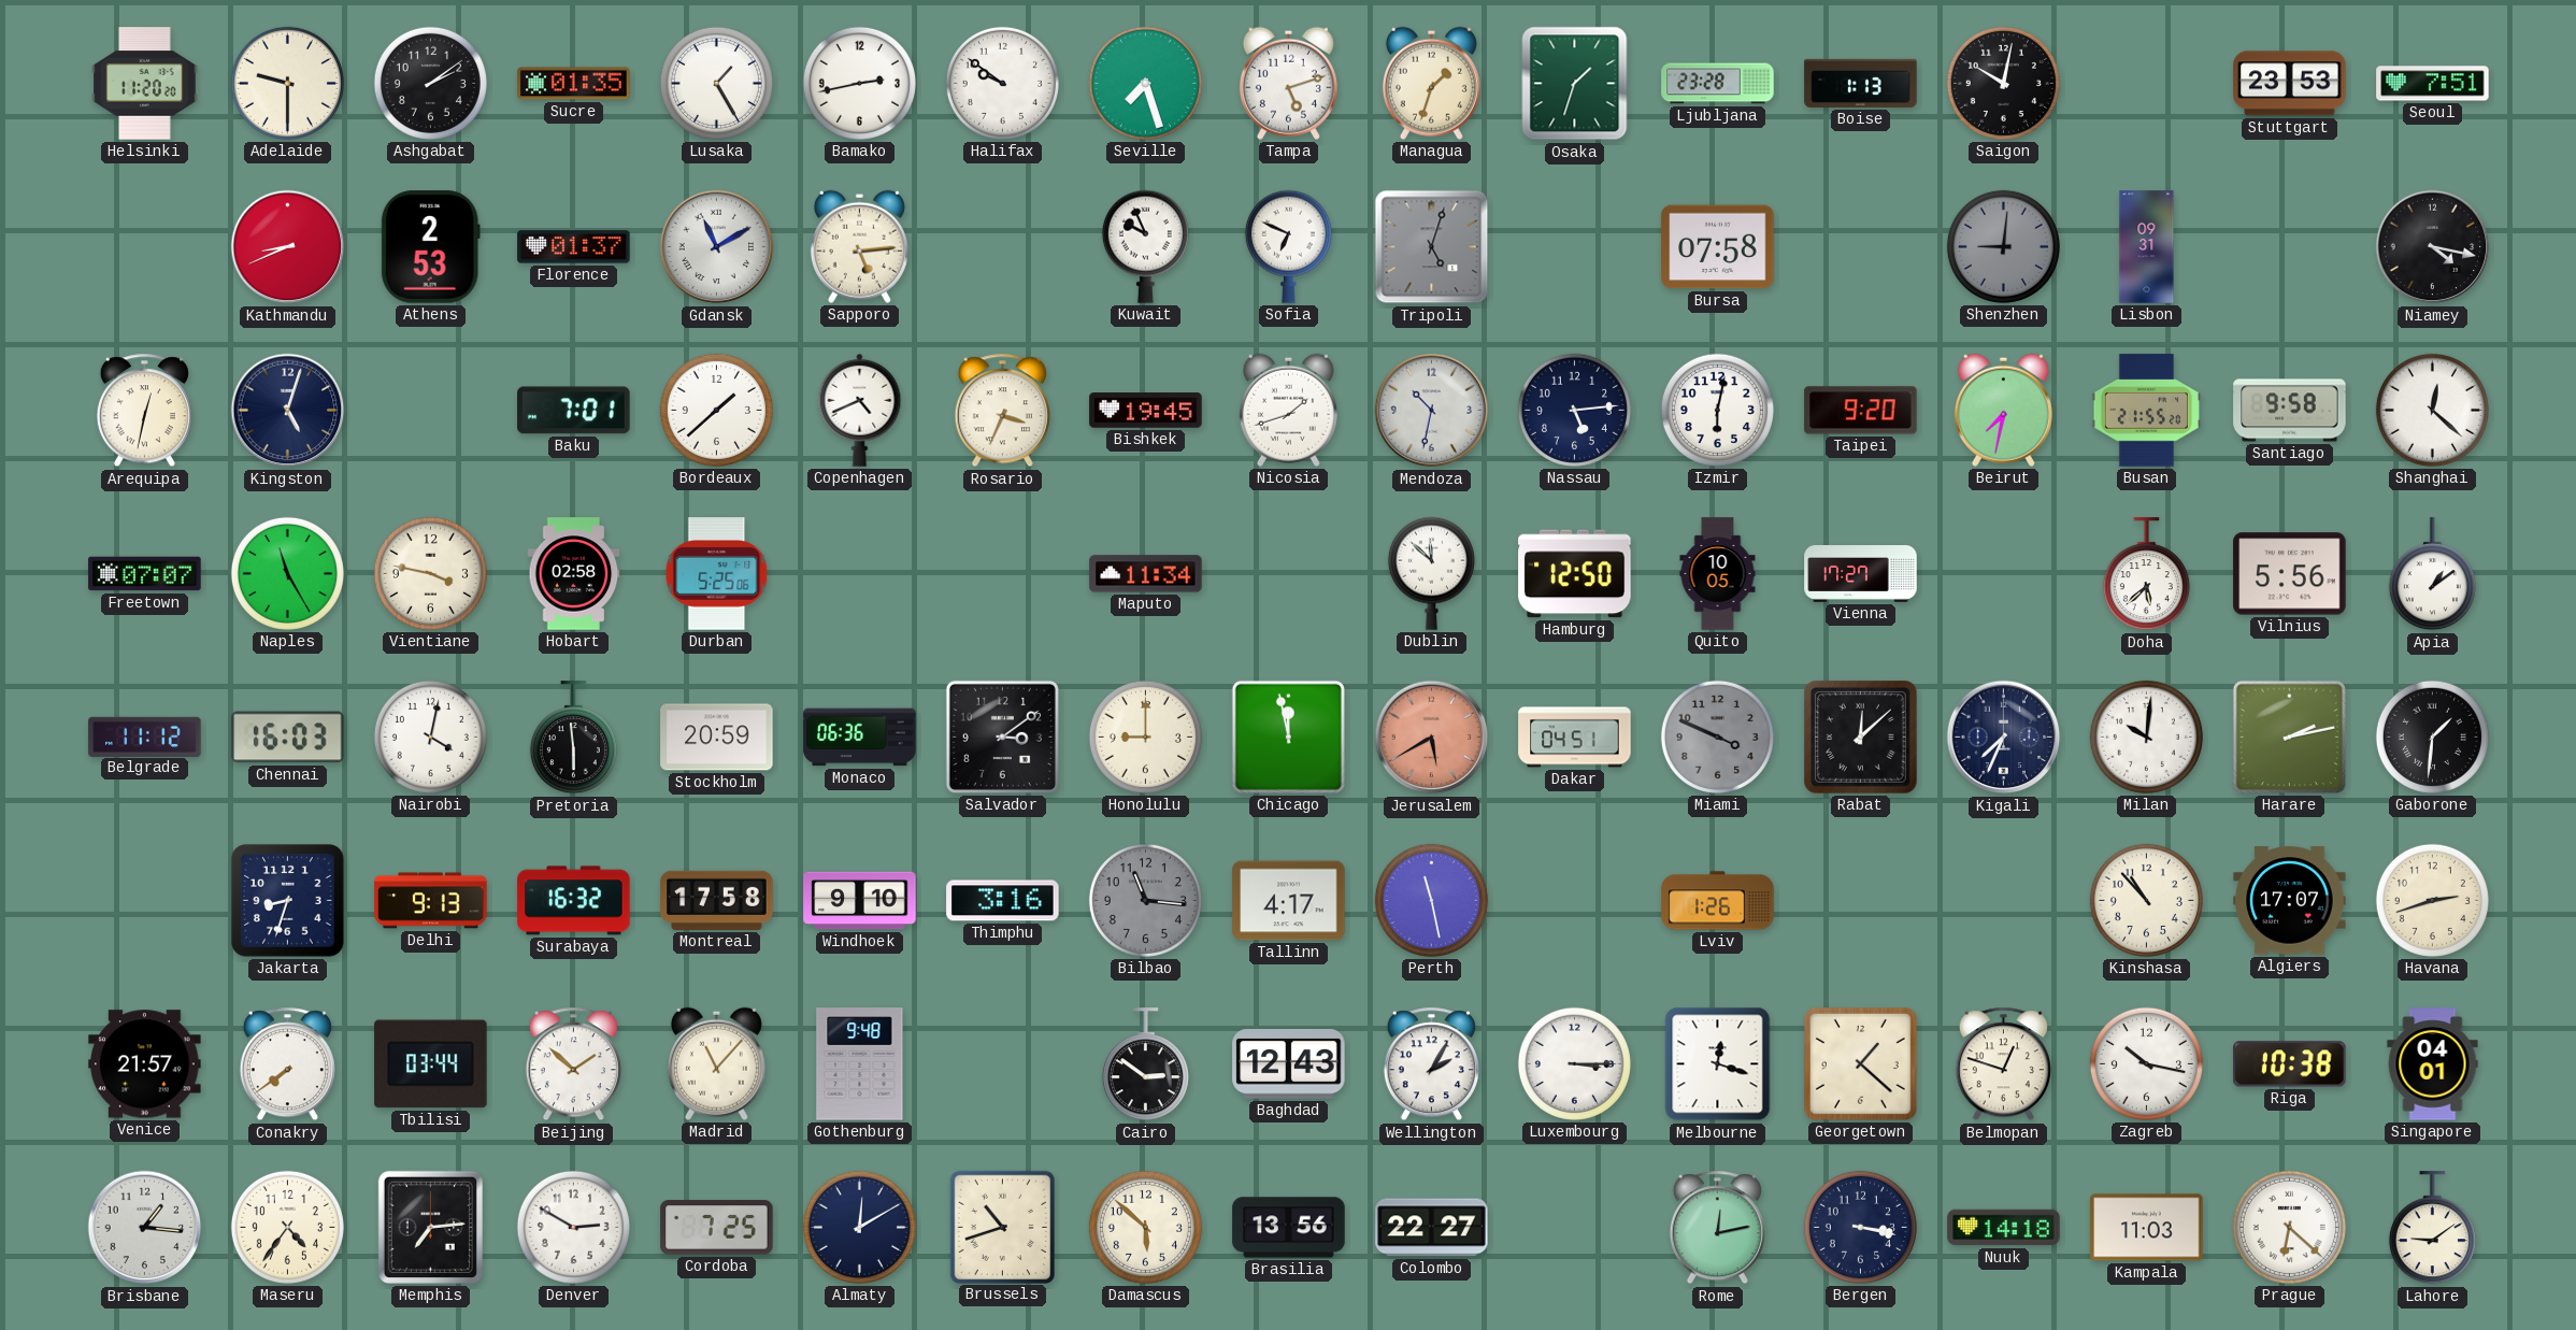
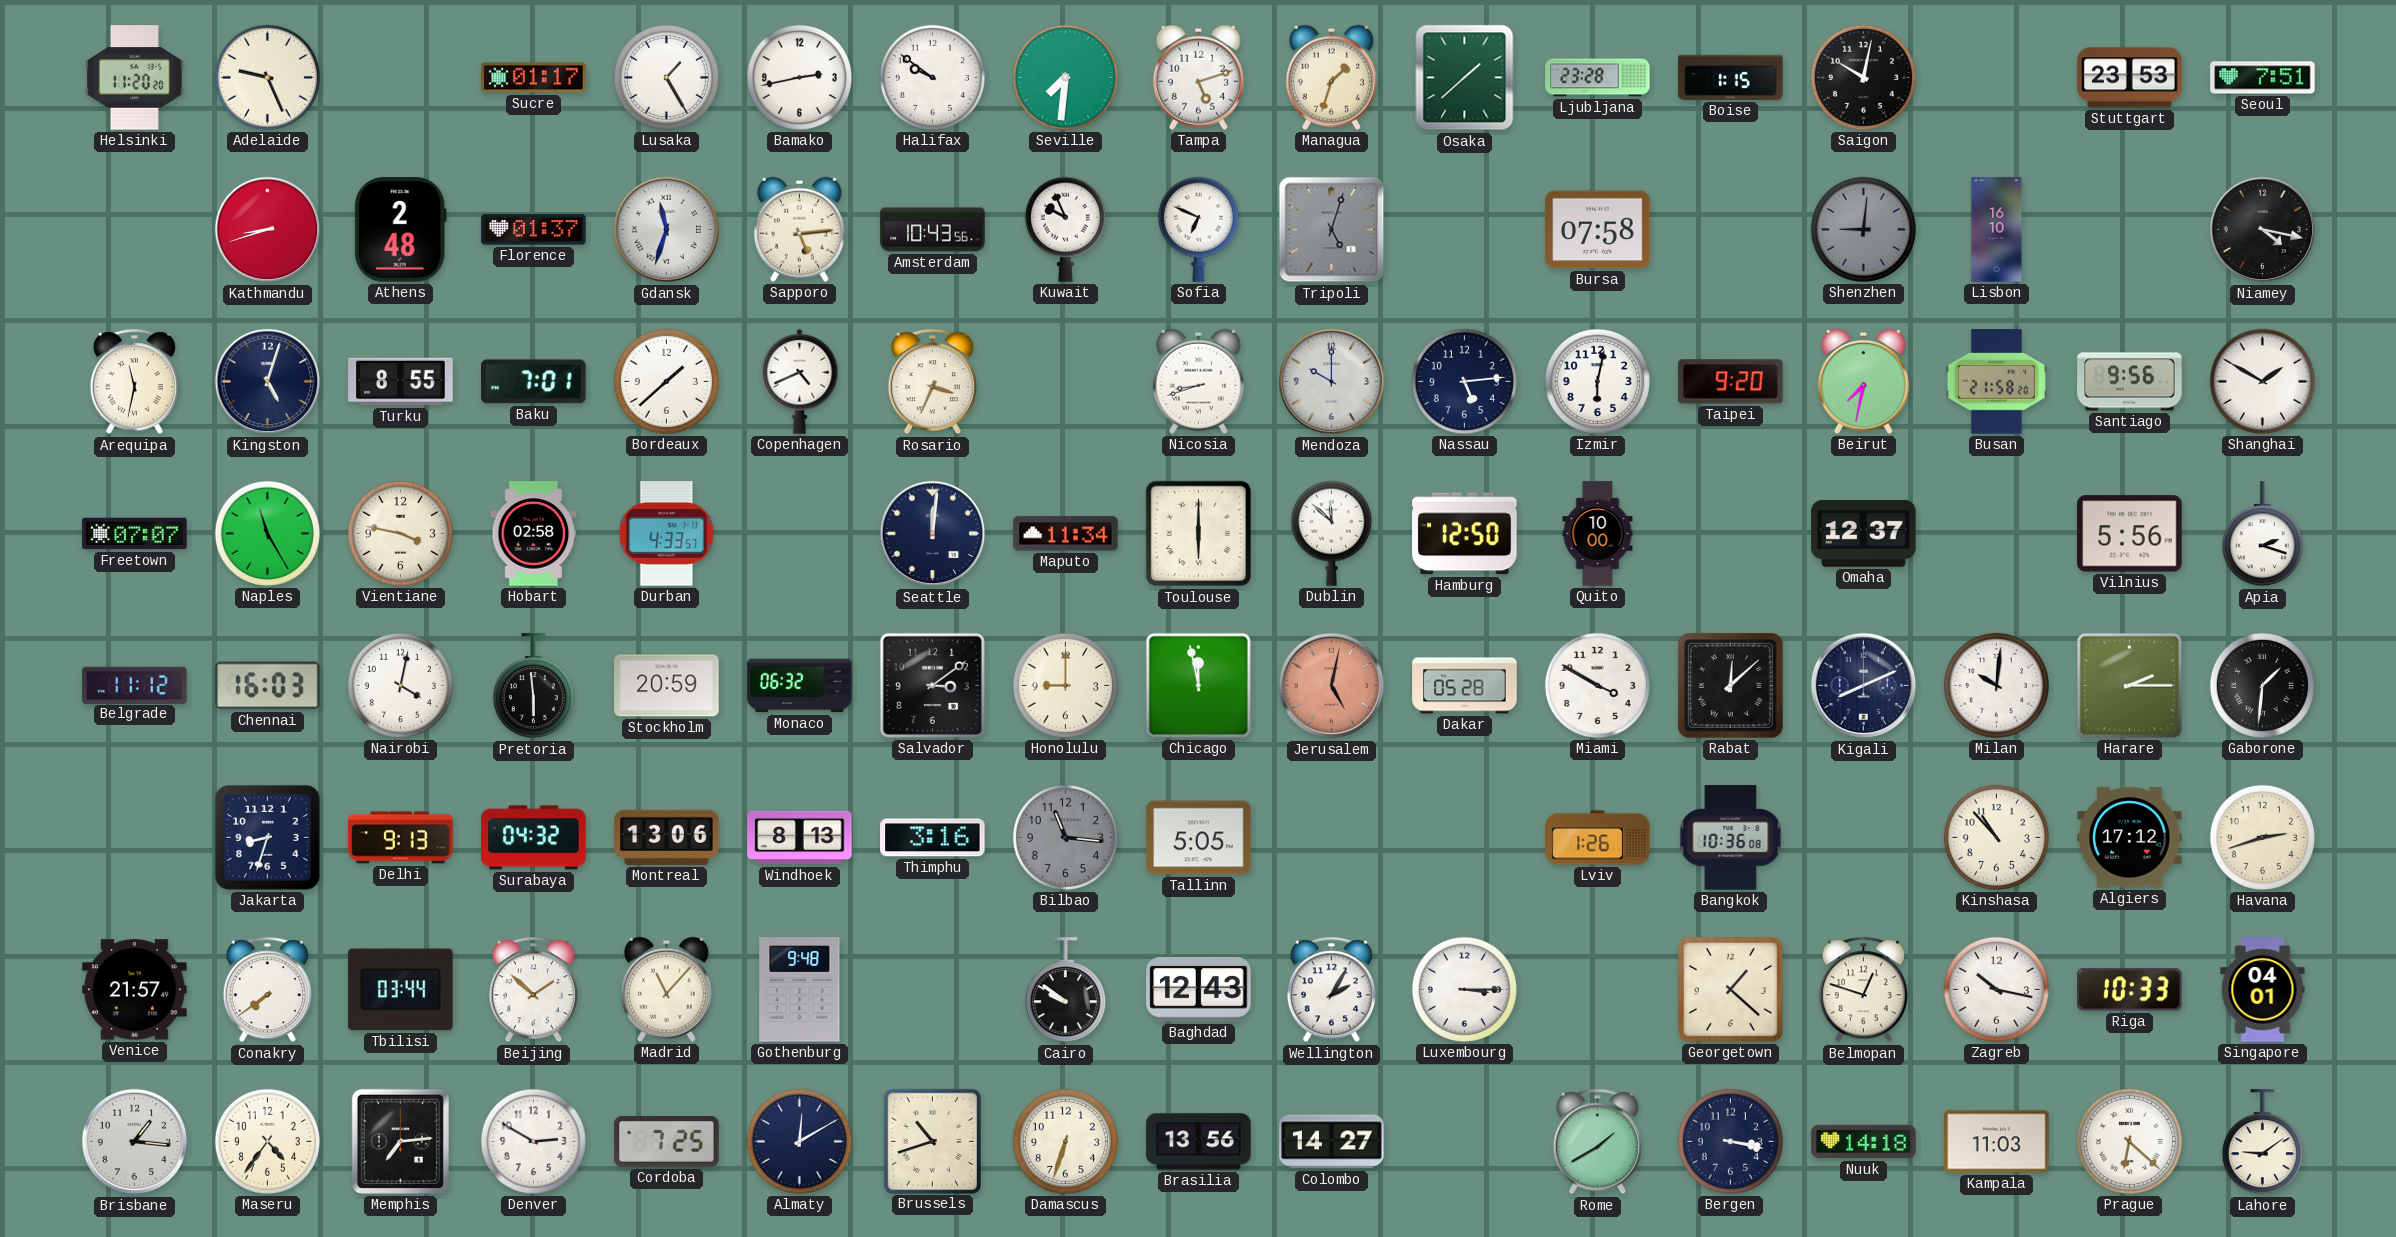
Adelaide: 9:30 -> 9:26
Ashgabat: 2:09 -> none
Sucre: 01:35 -> 01:17
Seville: 7:27 -> 7:31
Osaka: 1:33 -> 1:38
Boise: 1:13 -> 1:15
Kathmandu: 8:41 -> 8:42
Athens: 2:53 -> 2:48
Gdansk: 11:10 -> 11:33
Amsterdam: none -> 10:43
Lisbon: 09:31 -> 16:10
Arequipa: 12:32 -> 11:32
Turku: none -> 8:55
Bishkek: 19:45 -> none
Nicosia: 1:42 -> 8:42
Mendoza: 10:32 -> 10:00
Busan: 21:55 -> 21:58
Santiago: 9:58 -> 9:56
Shanghai: 12:22 -> 1:50
Durban: 5:25 -> 4:33
Seattle: none -> 12:01
Toulouse: none -> 6:00
Quito: 10:05 -> 10:00
Vienna: 17:27 -> none
Omaha: none -> 12:37
Doha: 5:38 -> none
Apia: 1:09 -> 2:18
Monaco: 06:36 -> 06:32
Jerusalem: 5:40 -> 5:02
Dakar: 04:51 -> 05:28
Miami: 3:49 -> 3:50
Miami dial: grey -> white
Kigali: 7:34 -> 8:11
Harare: 2:13 -> 2:15
Surabaya: 16:32 -> 04:32
Montreal: 17:58 -> 13:06
Windhoek: 9:10 -> 8:13
Tallinn: 4:17 -> 5:05
Perth: 11:28 -> none
Bangkok: none -> 10:36
Algiers: 17:07 -> 17:12
Cairo: 2:51 -> 9:51
Melbourne: 12:18 -> none
Riga: 10:38 -> 10:33
Damascus: 5:52 -> 6:33
Colombo: 22:27 -> 14:27
Rome: 12:13 -> 1:40
